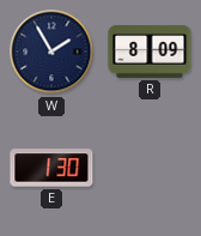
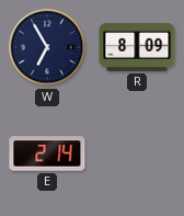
W: 1:55 -> 6:55
E: 1:30 -> 2:14
